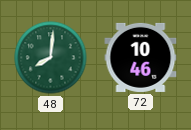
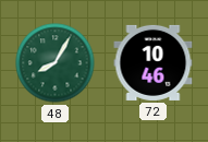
48: 8:01 -> 8:05
